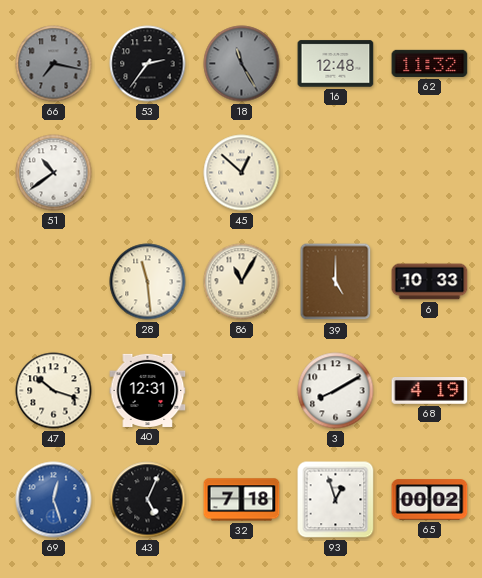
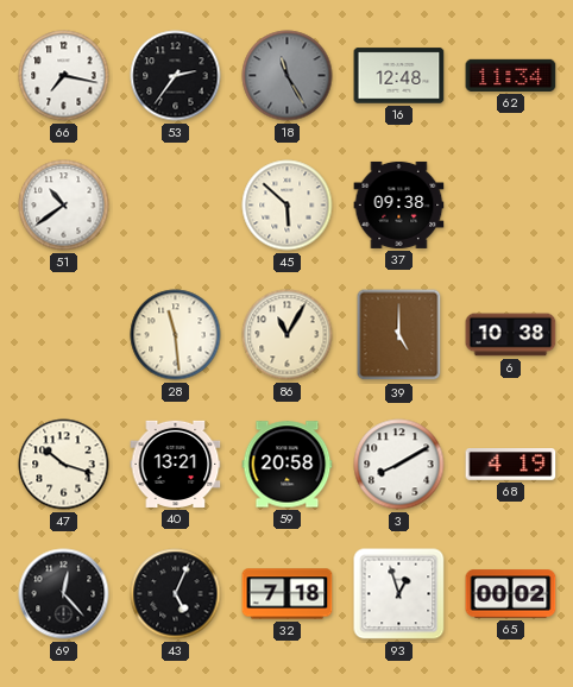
66 dial: grey -> white
62: 11:32 -> 11:34
45: 12:52 -> 5:52
37: none -> 09:38
6: 10:33 -> 10:38
40: 12:31 -> 13:21
59: none -> 20:58
69: 12:27 -> 12:23
69 dial: blue -> black
